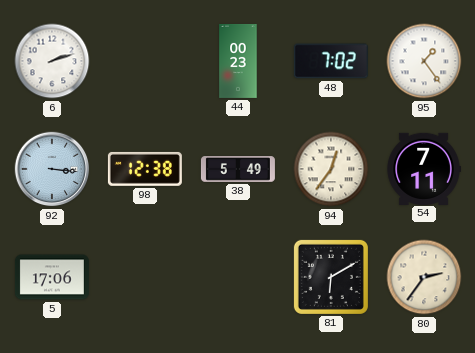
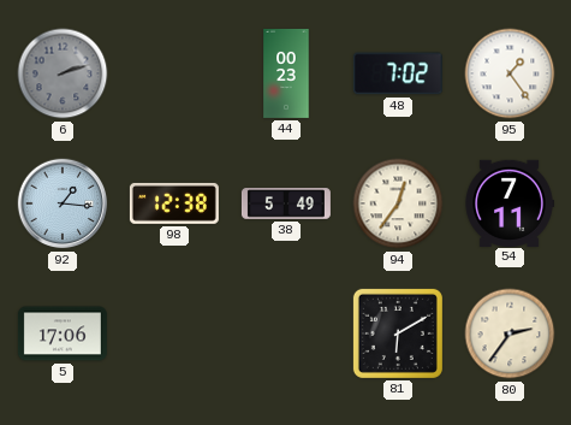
6 dial: white -> grey
92: 3:16 -> 1:16
